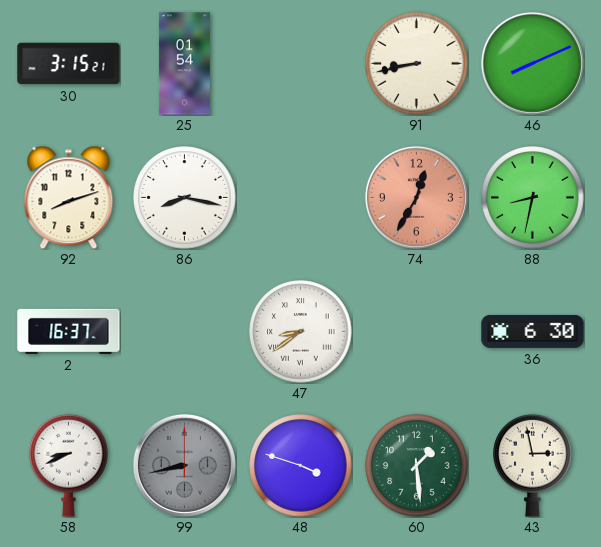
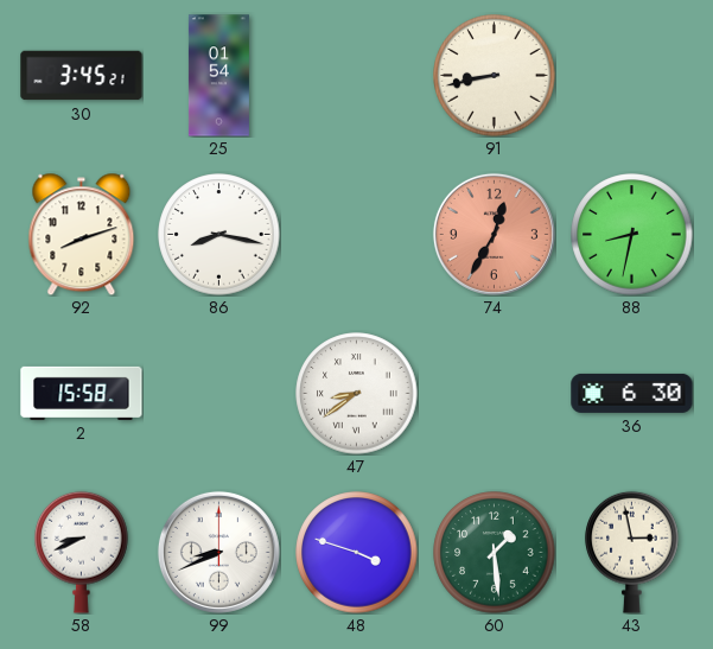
30: 3:15 -> 3:45
46: 8:11 -> none
2: 16:37 -> 15:58
99: 8:43 -> 8:41
99 dial: grey -> white
